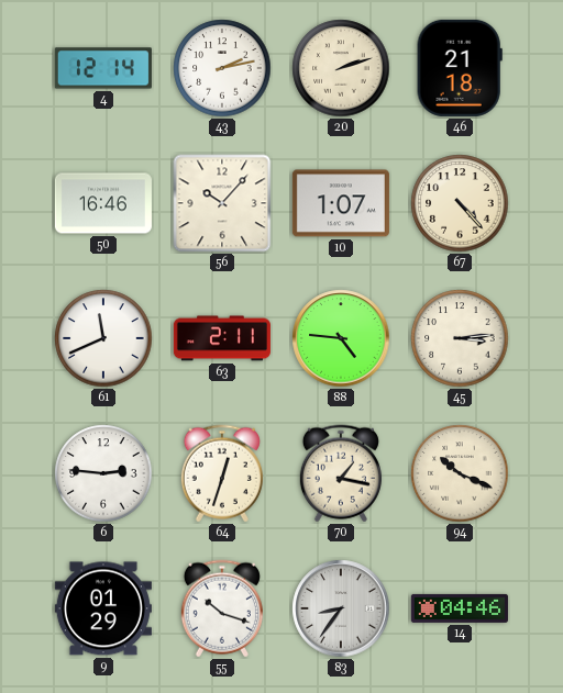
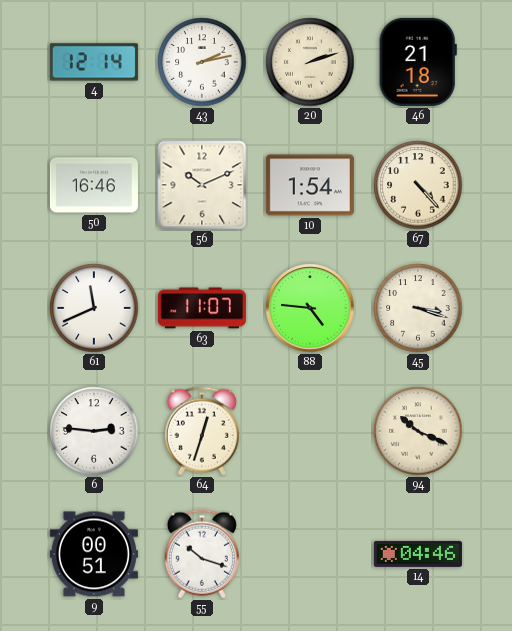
56: 10:07 -> 10:11
10: 1:07 -> 1:54
63: 2:11 -> 11:07
45: 3:14 -> 3:18
70: 1:17 -> none
9: 01:29 -> 00:51
83: 8:36 -> none
